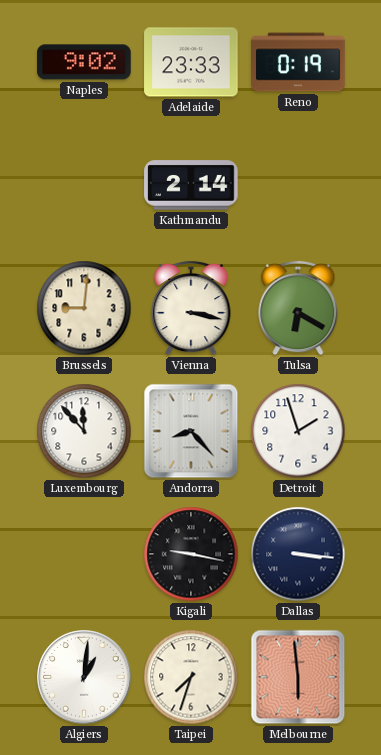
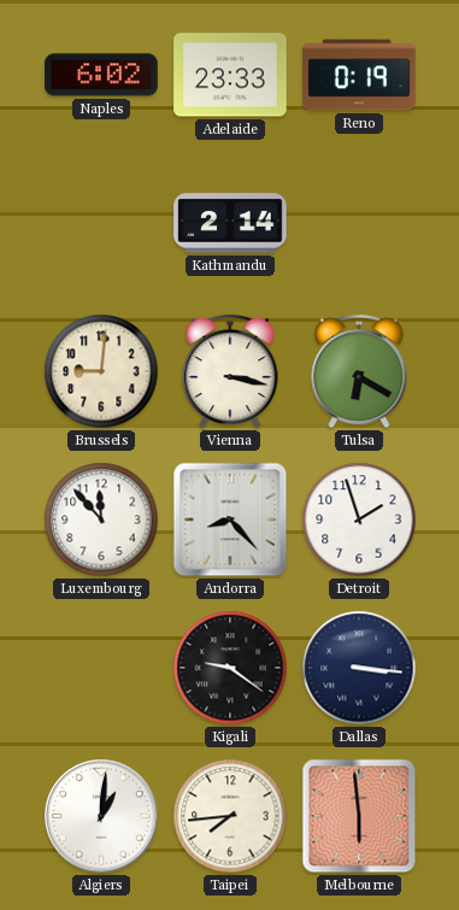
Naples: 9:02 -> 6:02
Kigali: 9:17 -> 9:21
Taipei: 7:33 -> 7:44
